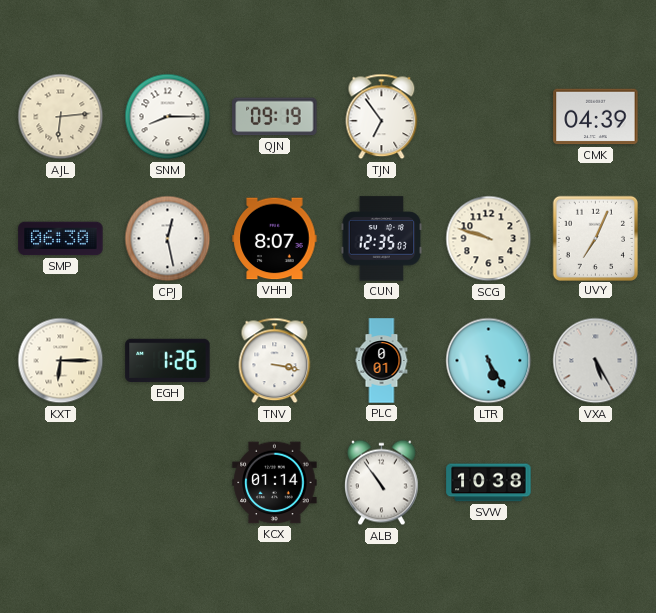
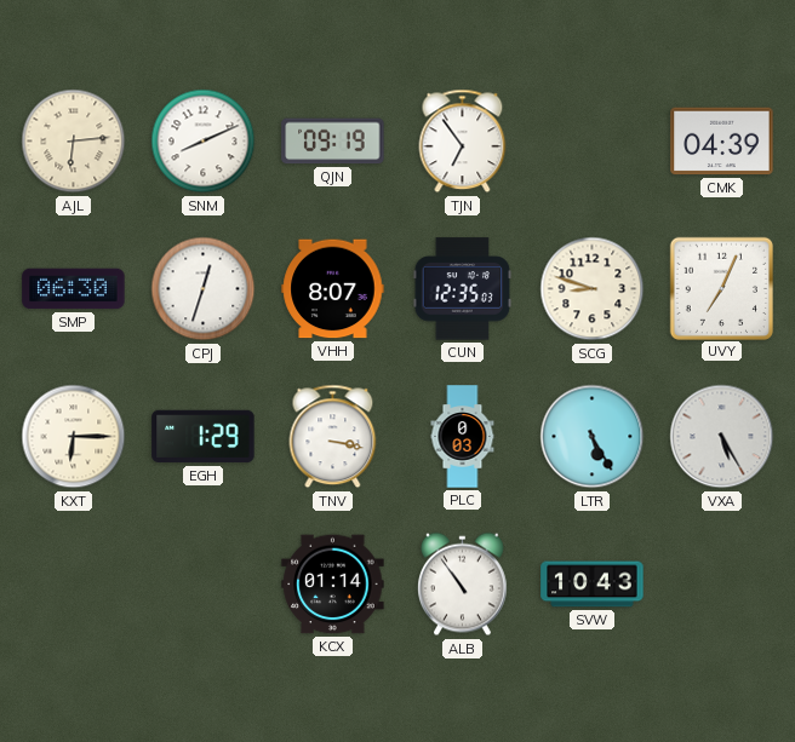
SNM: 8:15 -> 8:11
CPJ: 12:28 -> 12:33
SCG: 9:48 -> 8:48
EGH: 1:26 -> 1:29
PLC: 0:01 -> 0:03
SVW: 10:38 -> 10:43
